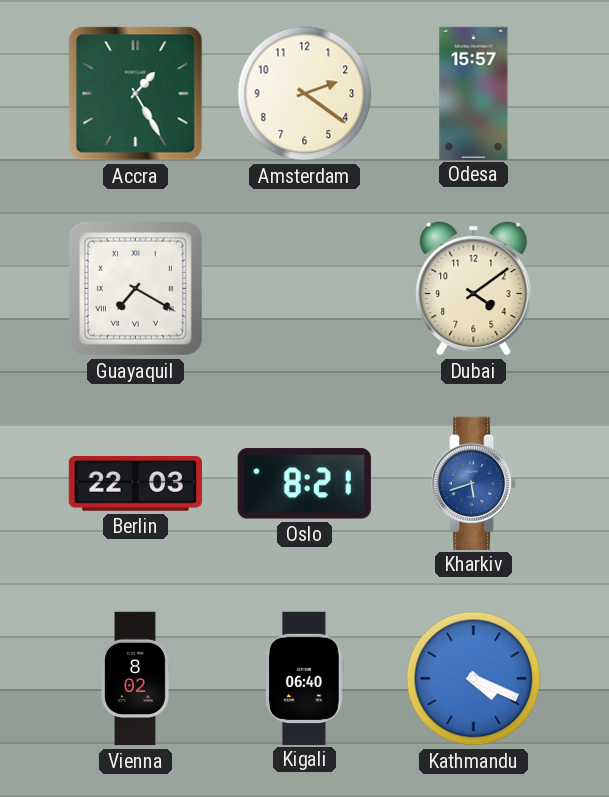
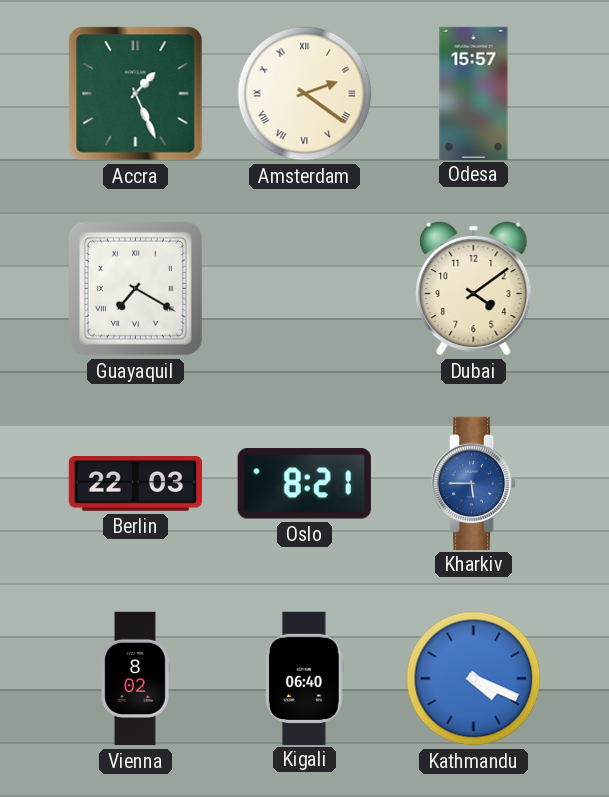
Accra: 1:25 -> 1:26
Amsterdam numerals: Arabic -> Roman
Kharkiv: 5:42 -> 5:45
